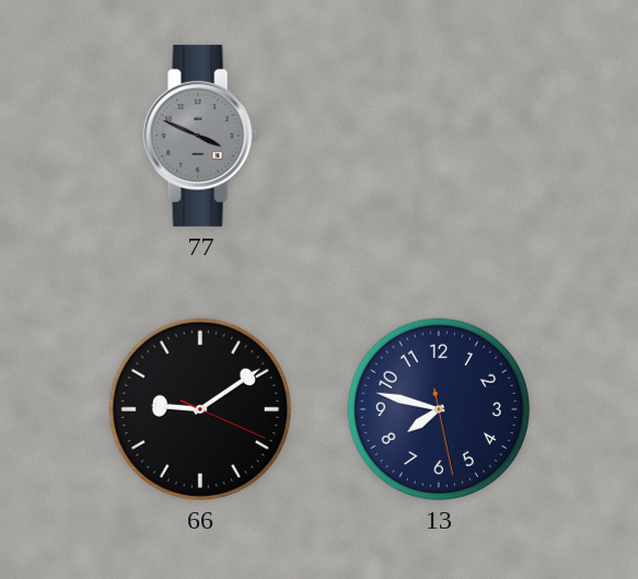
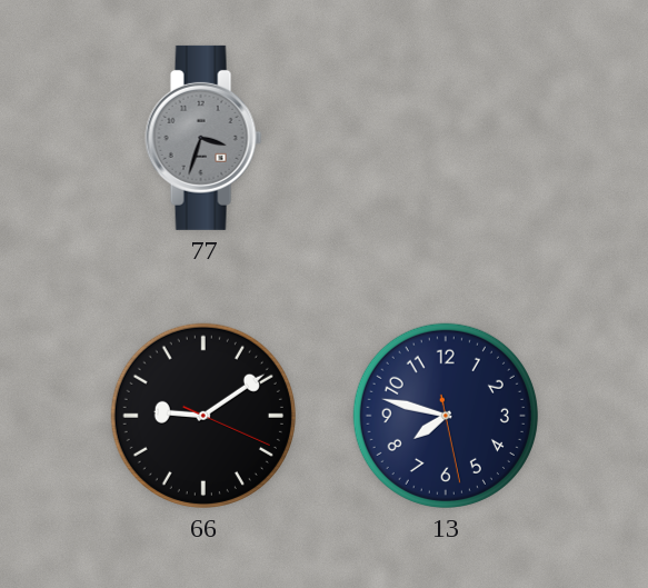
77: 3:49 -> 3:33
